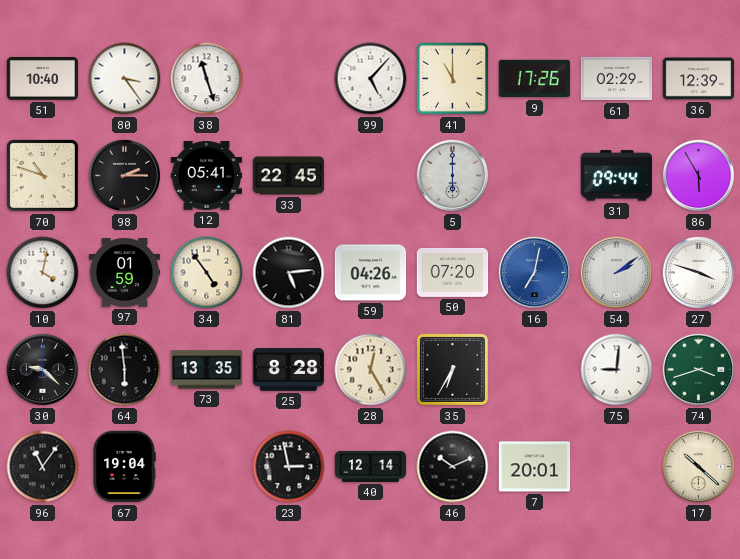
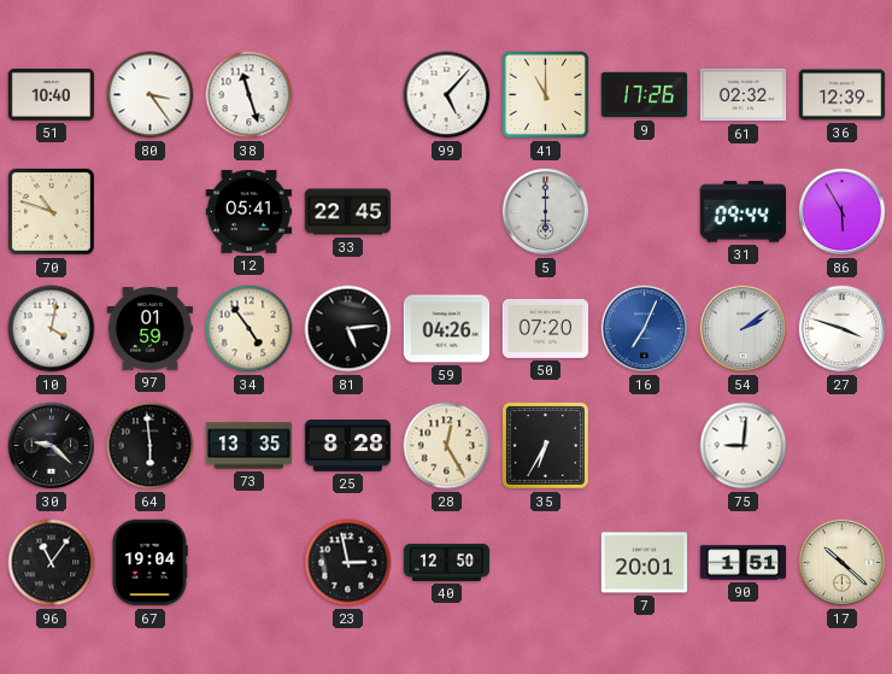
61: 02:29 -> 02:32
98: 2:15 -> none
16: 7:02 -> 7:04
74: 3:42 -> none
40: 12:14 -> 12:50
46: 10:11 -> none
90: none -> 1:51
